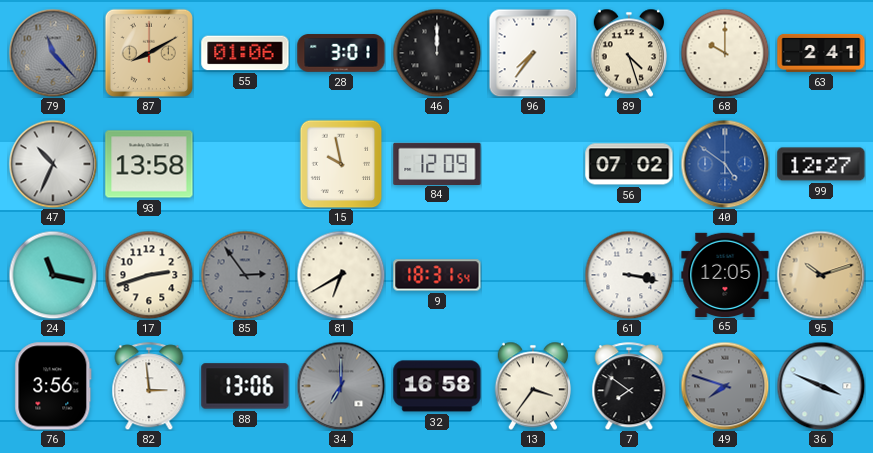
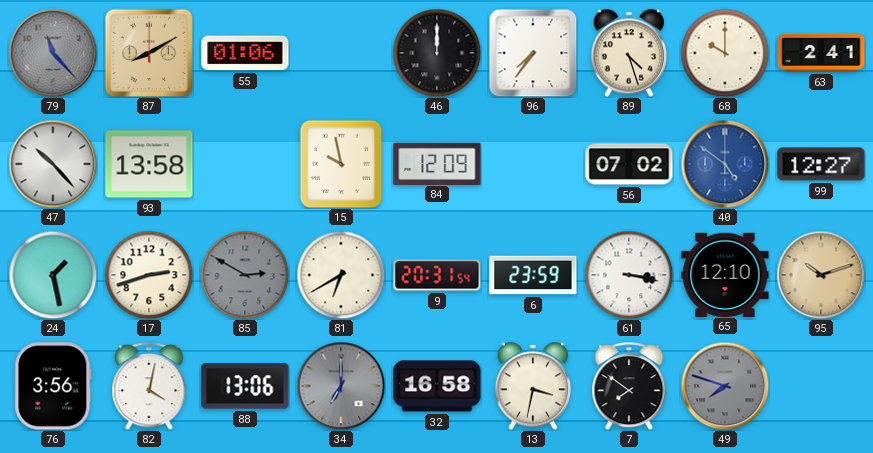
28: 3:01 -> none
47: 10:34 -> 10:23
24: 11:17 -> 1:28
85: 2:54 -> 2:50
9: 18:31 -> 20:31
6: none -> 23:59
65: 12:05 -> 12:10
82: 2:59 -> 4:02
13: 3:36 -> 3:32
36: 3:49 -> none
